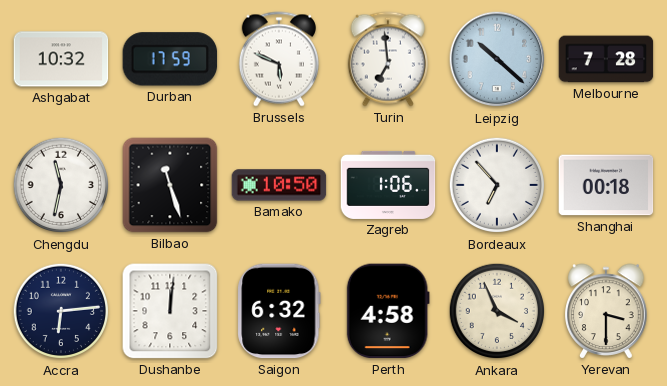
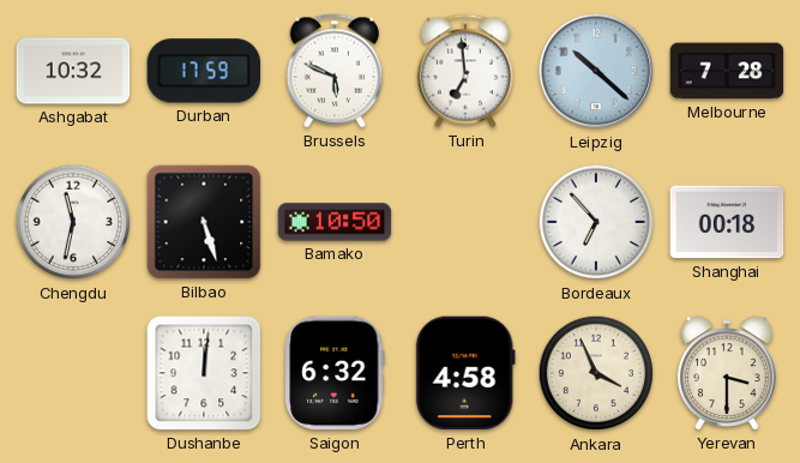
Bilbao: 11:27 -> 5:27
Zagreb: 1:06 -> none
Accra: 6:14 -> none
